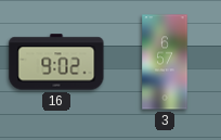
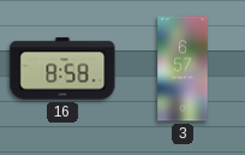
16: 9:02 -> 8:58
